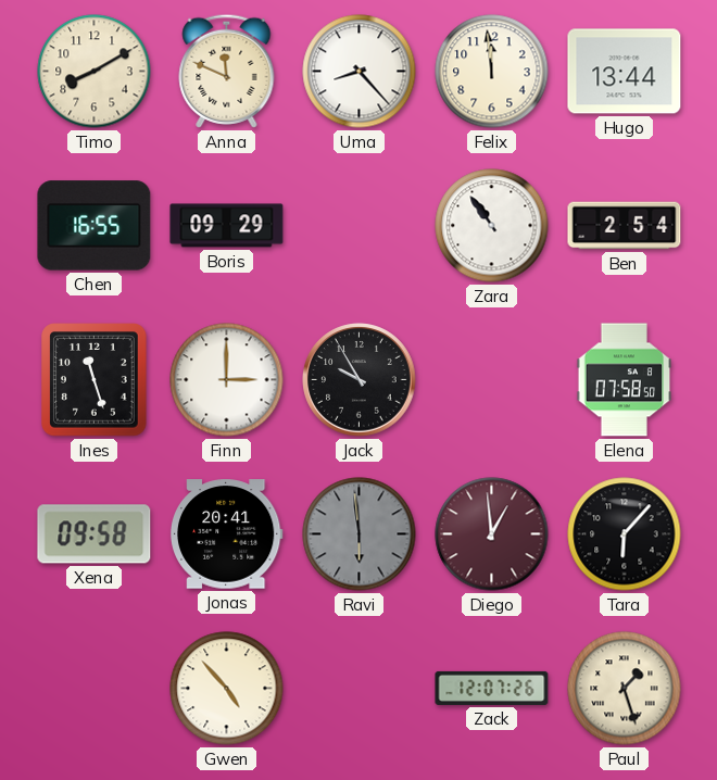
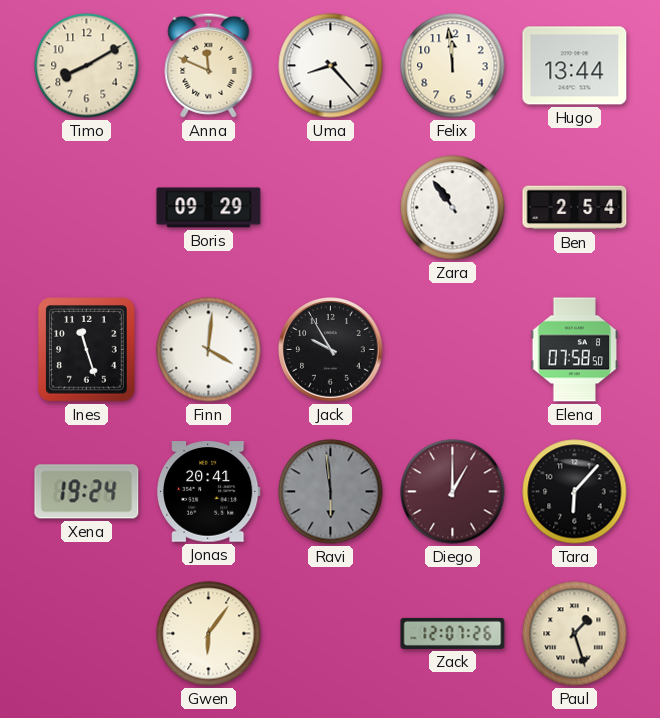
Chen: 16:55 -> none
Finn: 3:00 -> 4:01
Xena: 09:58 -> 19:24
Diego: 12:59 -> 1:00
Gwen: 4:53 -> 6:06
